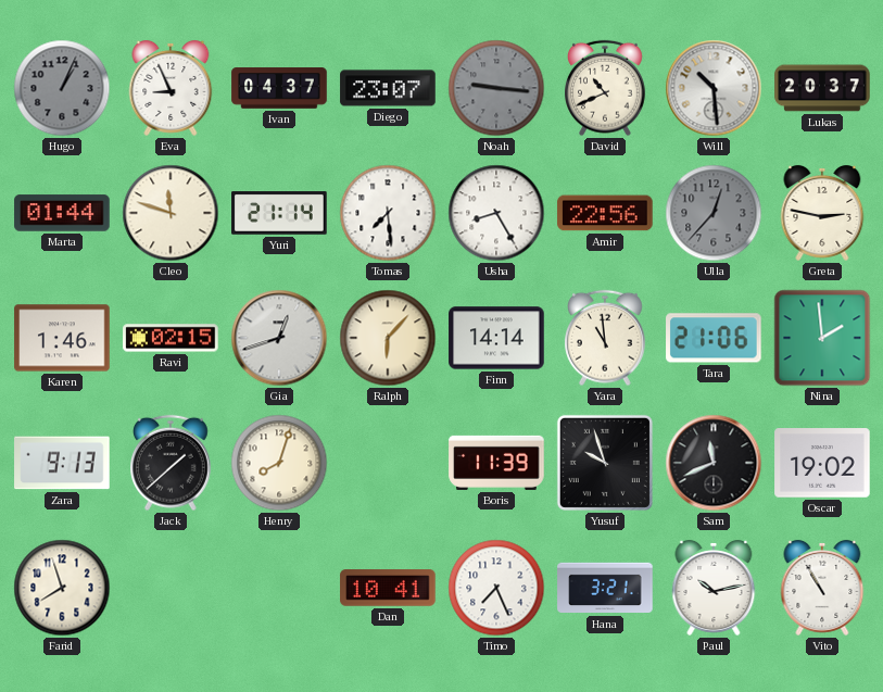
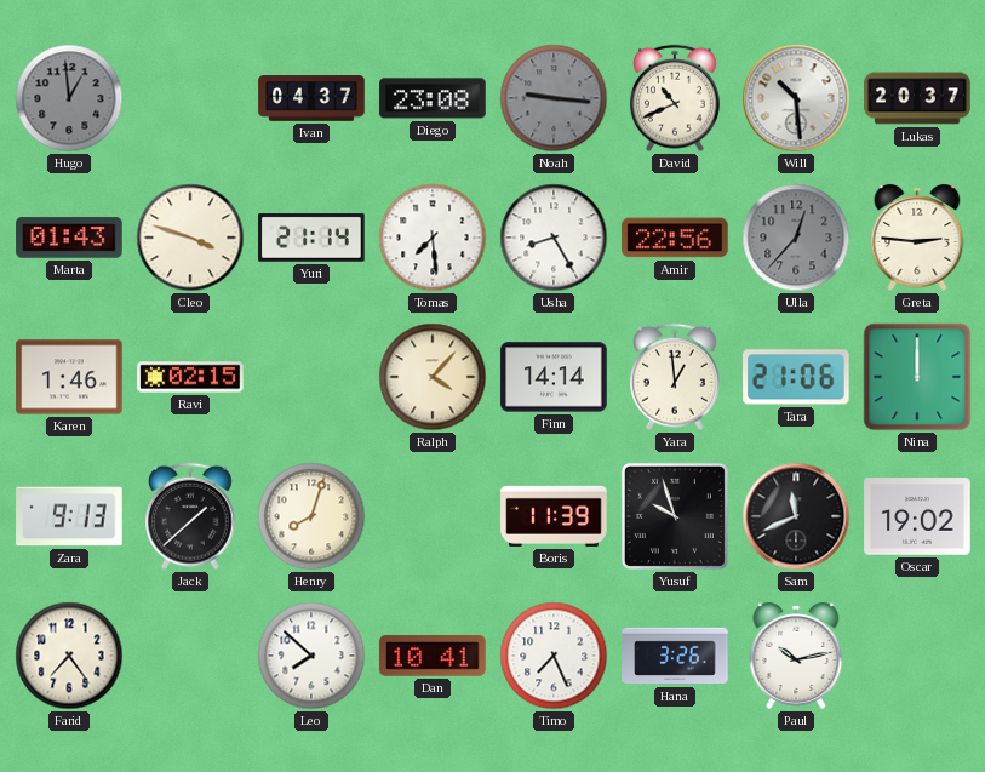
Hugo: 1:04 -> 12:59
Eva: 8:56 -> none
Diego: 23:07 -> 23:08
Marta: 01:44 -> 01:43
Cleo: 11:48 -> 3:48
Greta: 2:47 -> 2:46
Gia: 12:42 -> none
Ralph: 6:07 -> 4:07
Yara: 10:59 -> 12:59
Nina: 1:59 -> 12:00
Farid: 7:57 -> 7:24
Leo: none -> 7:52
Hana: 3:21 -> 3:26
Vito: 10:55 -> none
